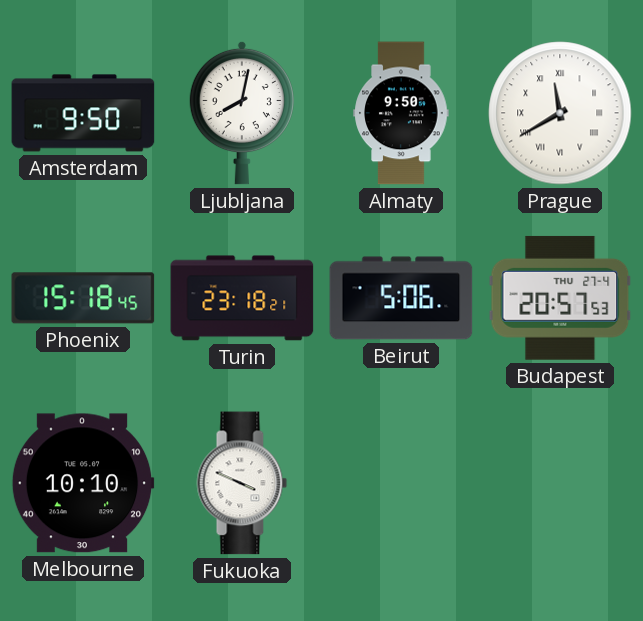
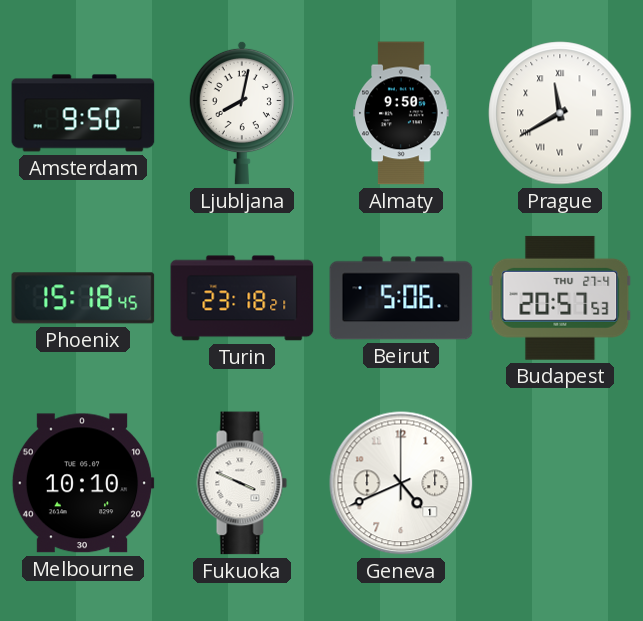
Geneva: none -> 4:41
